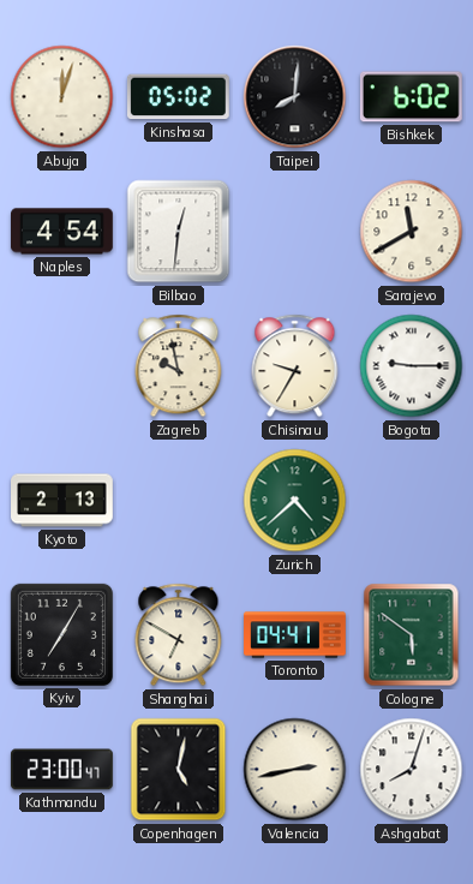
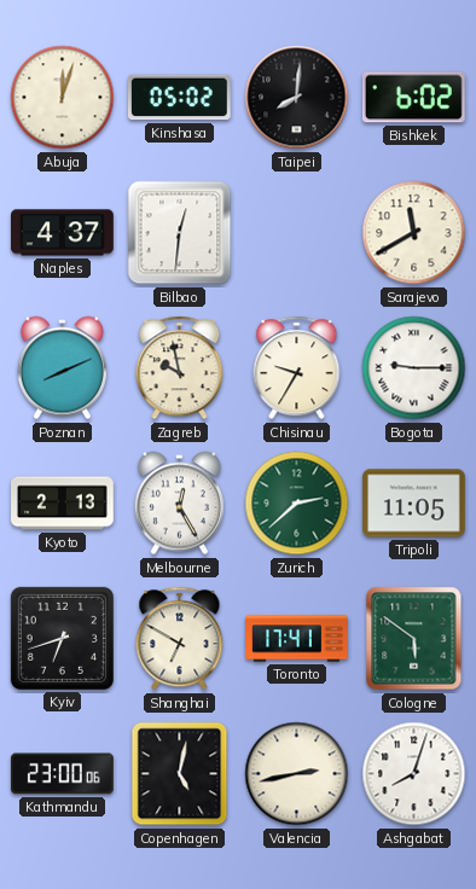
Naples: 4:54 -> 4:37
Poznan: none -> 8:11
Melbourne: none -> 12:25
Zurich: 4:38 -> 2:38
Tripoli: none -> 11:05
Kyiv: 7:05 -> 6:42
Toronto: 04:41 -> 17:41
Kathmandu: 23:00:47 -> 23:00:06
